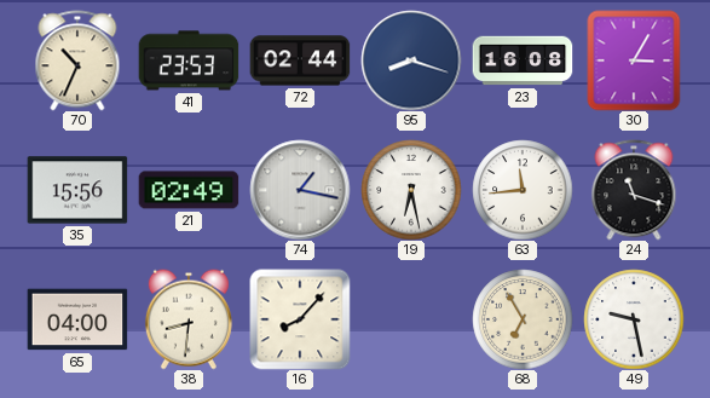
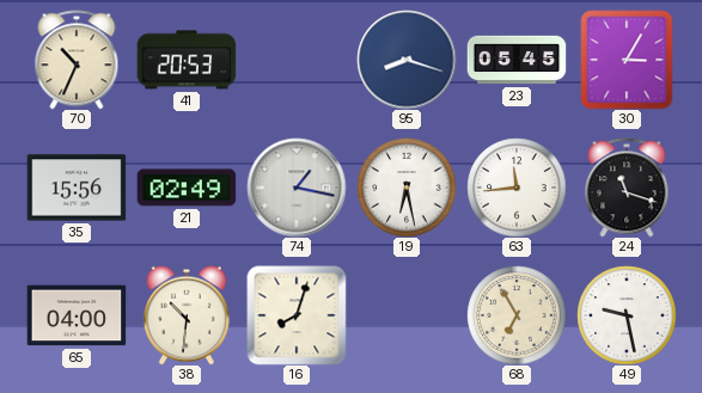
41: 23:53 -> 20:53
72: 02:44 -> none
23: 16:08 -> 05:45
38: 8:31 -> 10:31
16: 8:07 -> 8:03
